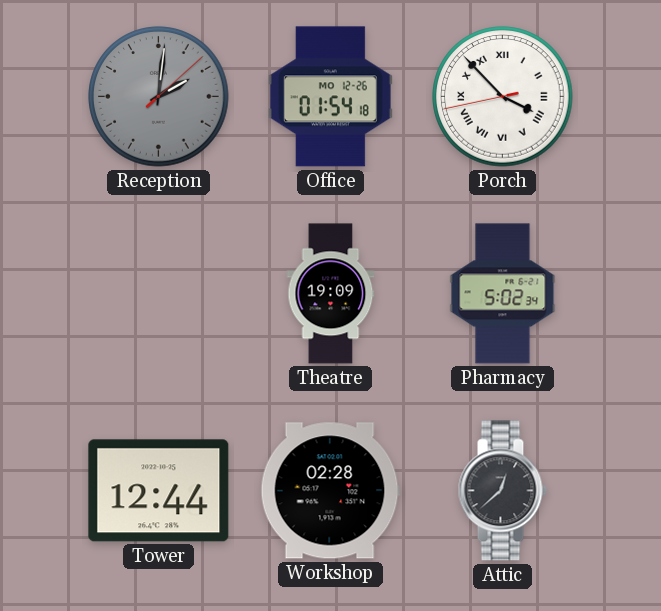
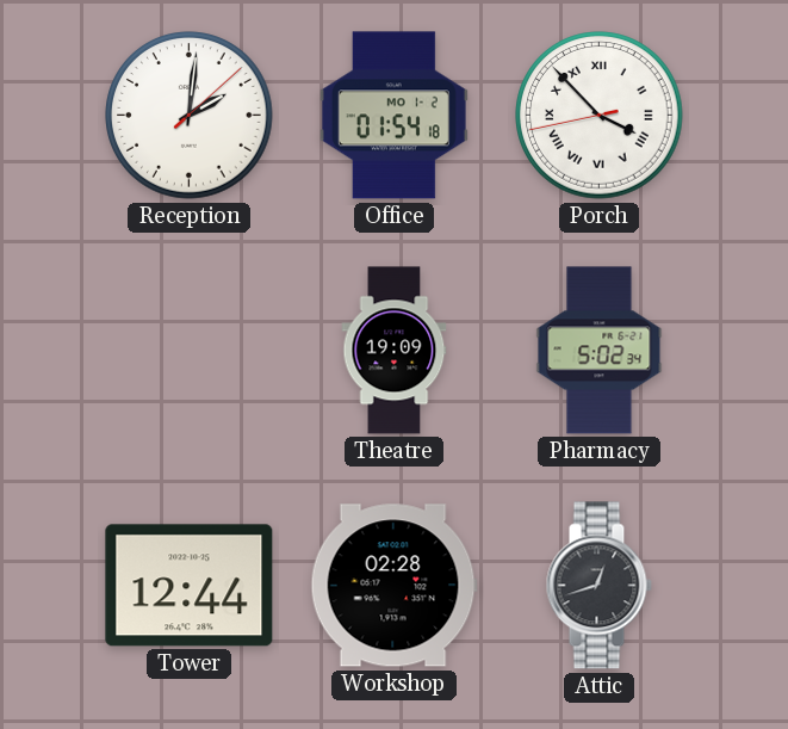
Reception dial: grey -> white
Office date: MO 12-26 -> MO 1-2
Attic: 12:38 -> 12:42
